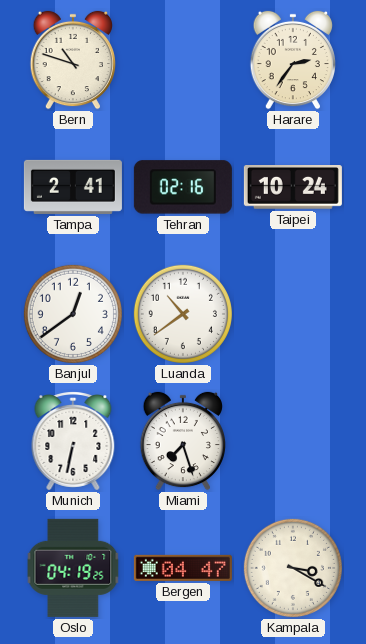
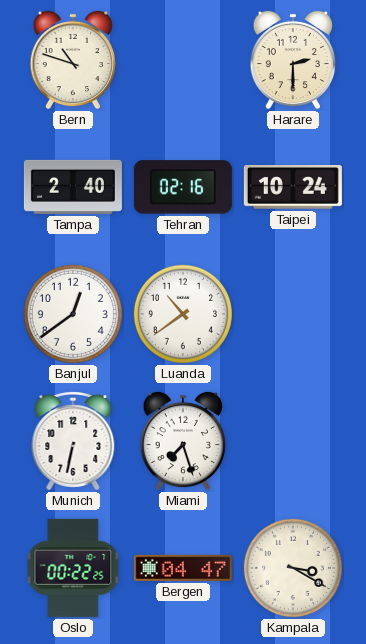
Harare: 2:36 -> 2:30
Tampa: 2:41 -> 2:40
Oslo: 04:19 -> 00:22
